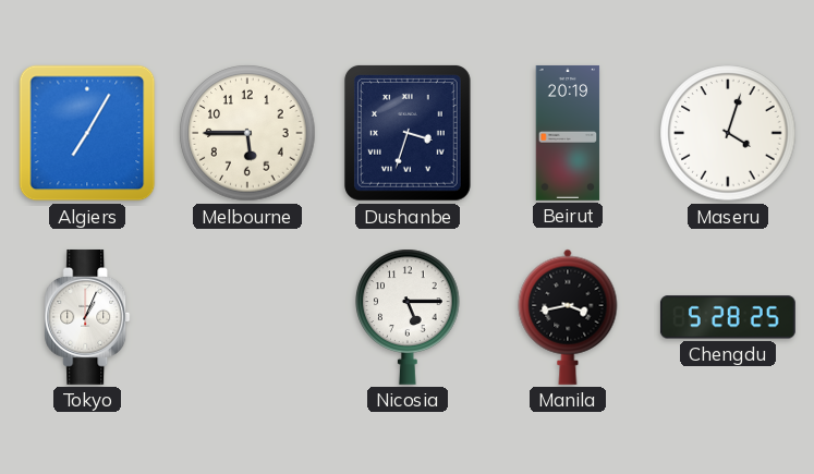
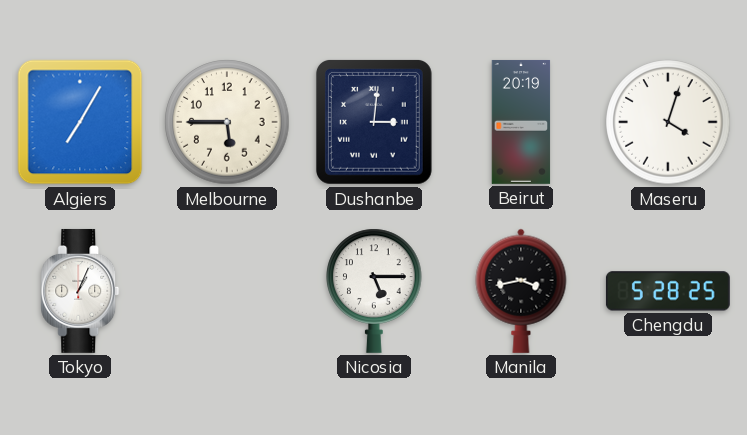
Dushanbe: 3:33 -> 3:01
